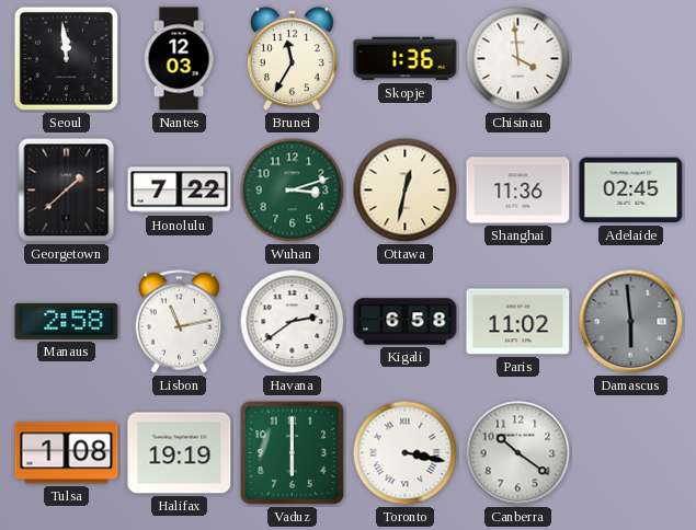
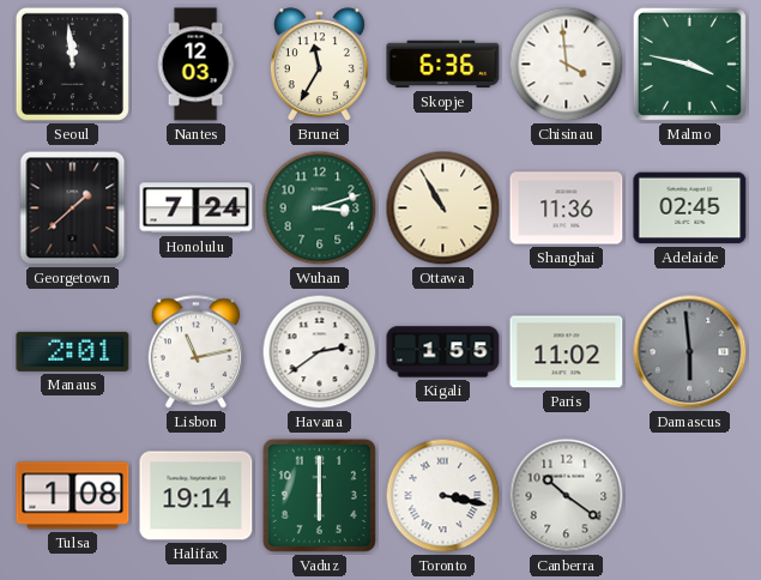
Skopje: 1:36 -> 6:36
Malmo: none -> 3:47
Honolulu: 7:22 -> 7:24
Ottawa: 12:32 -> 10:55
Manaus: 2:58 -> 2:01
Kigali: 6:58 -> 1:55
Halifax: 19:19 -> 19:14
